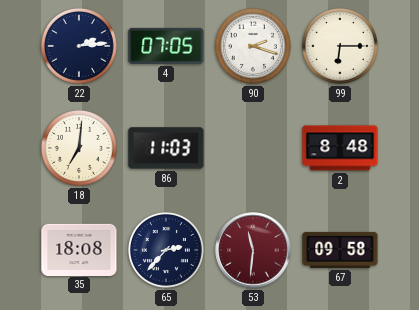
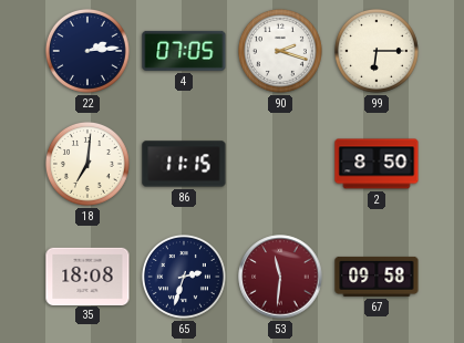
86: 11:03 -> 11:15
2: 8:48 -> 8:50
65: 2:37 -> 2:33
